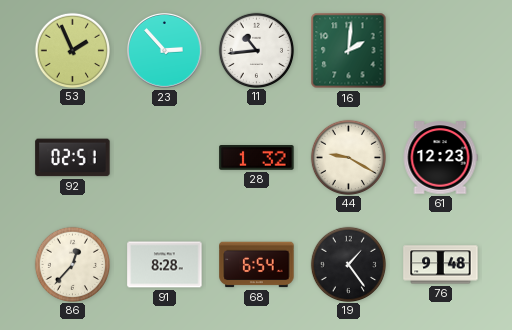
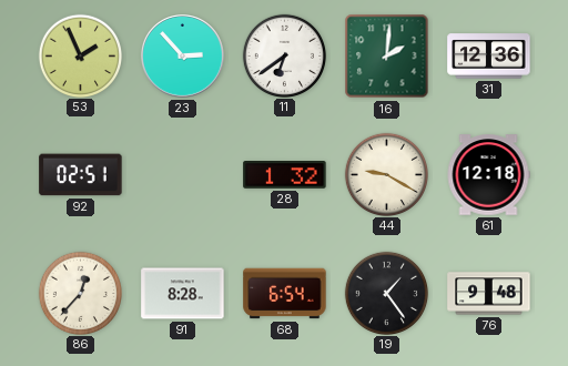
11: 10:44 -> 6:39
31: none -> 12:36
61: 12:23 -> 12:18
